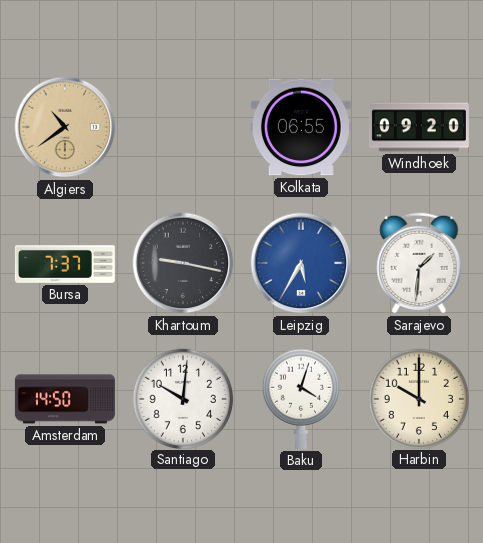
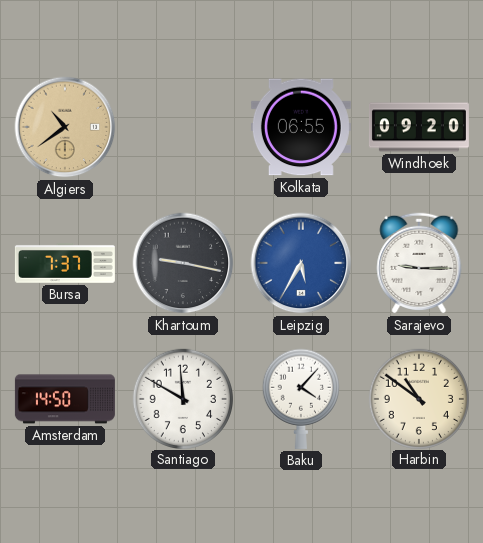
Sarajevo: 1:31 -> 9:15
Santiago: 10:01 -> 11:50
Baku: 4:03 -> 4:07
Harbin: 10:00 -> 10:51
